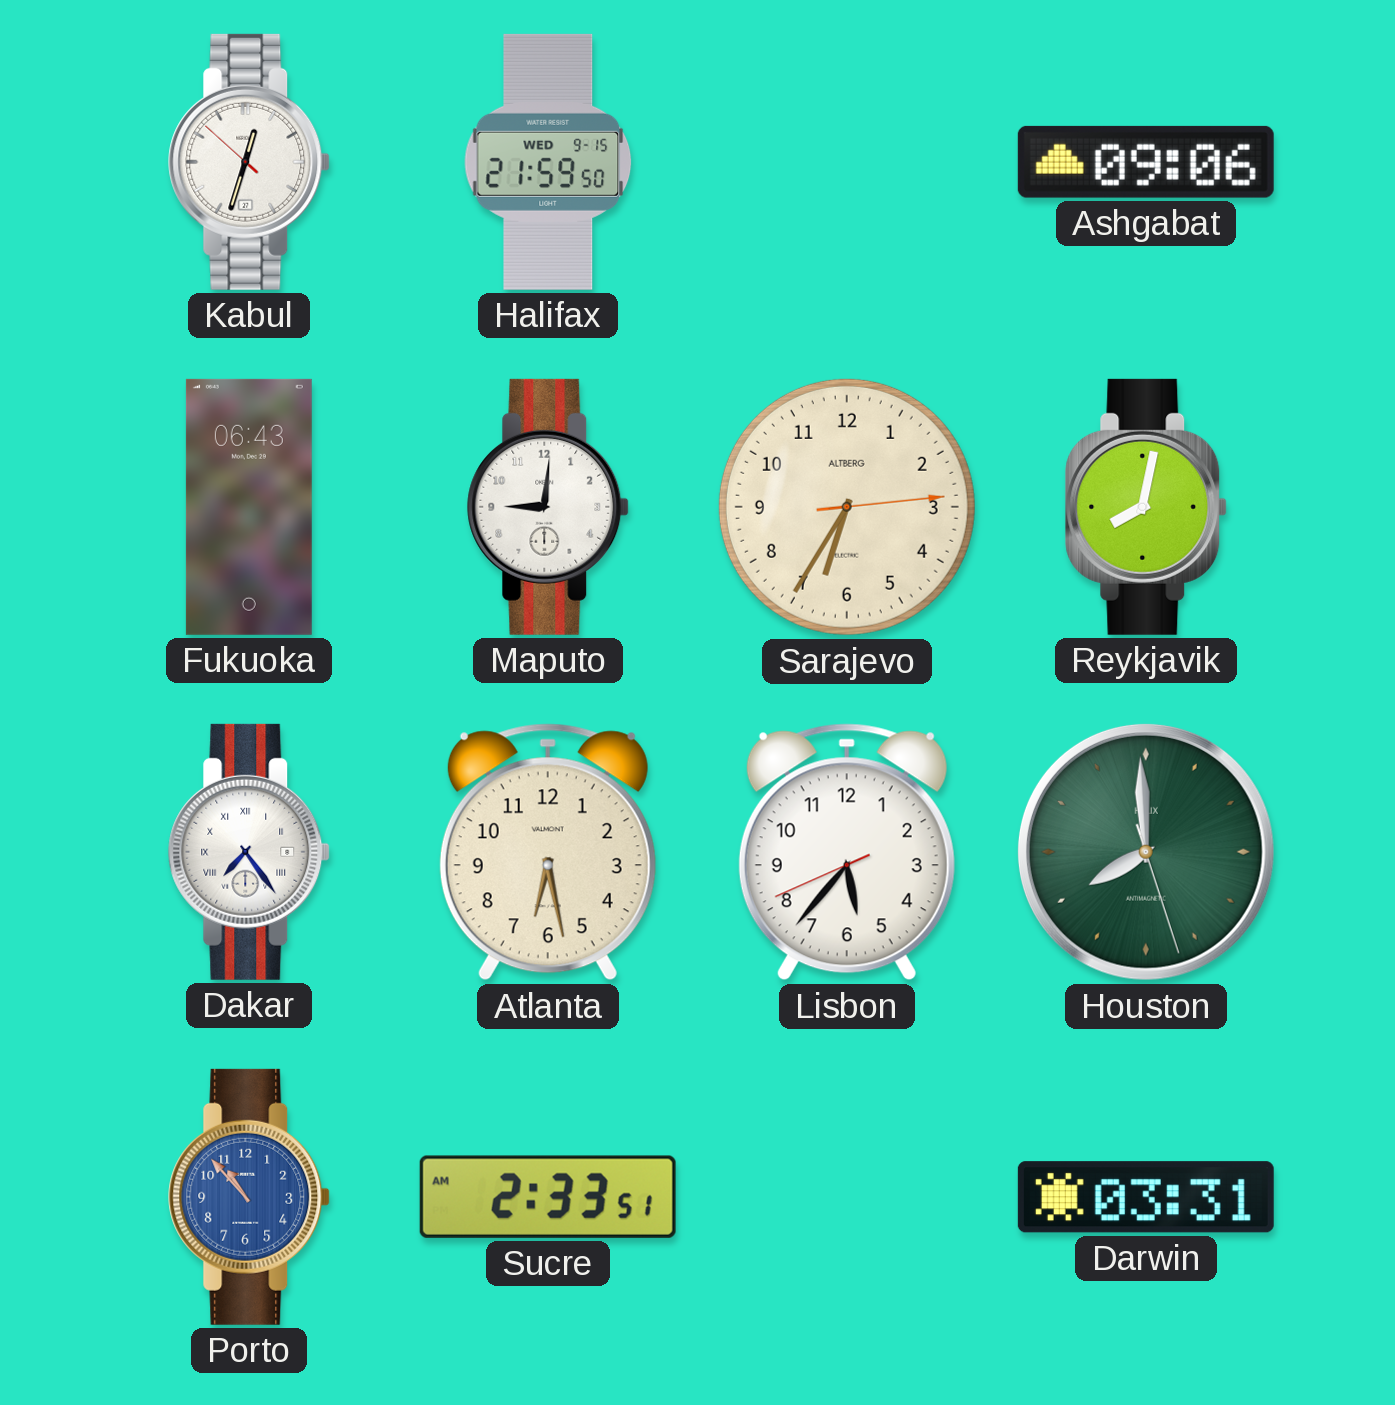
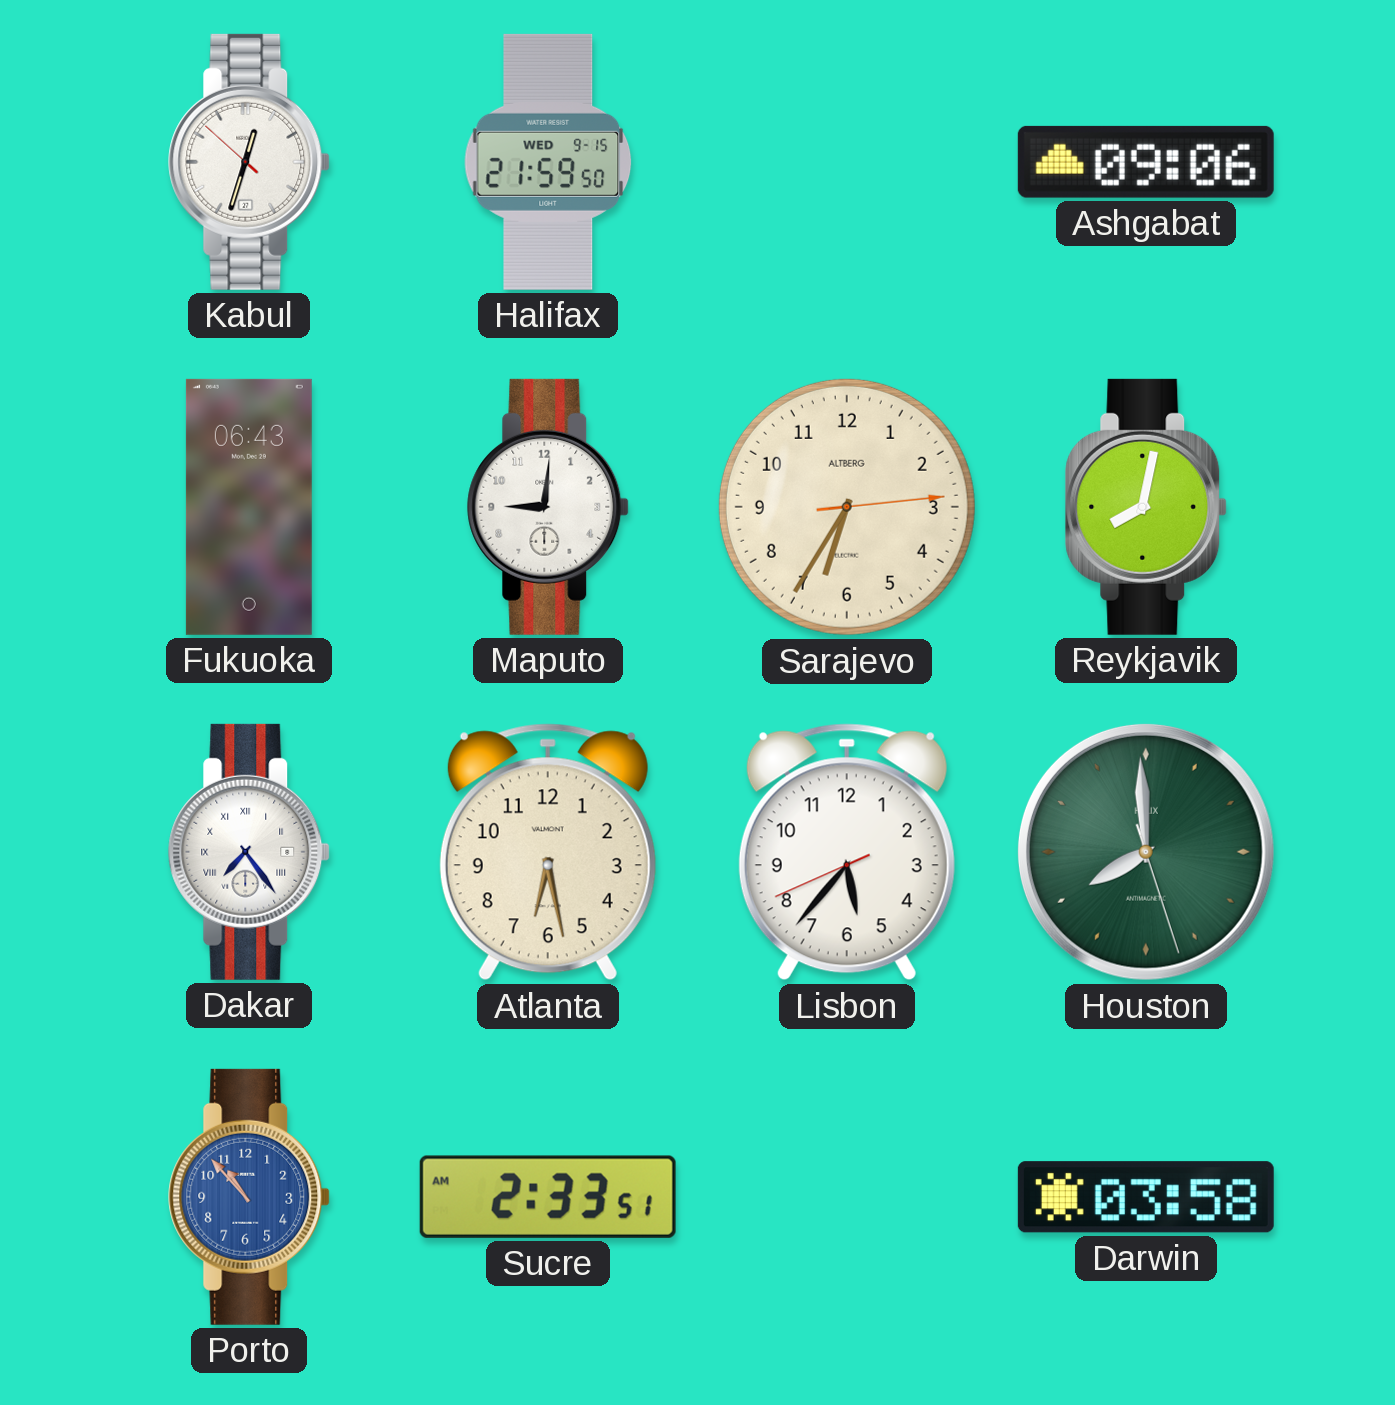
Darwin: 03:31 -> 03:58
